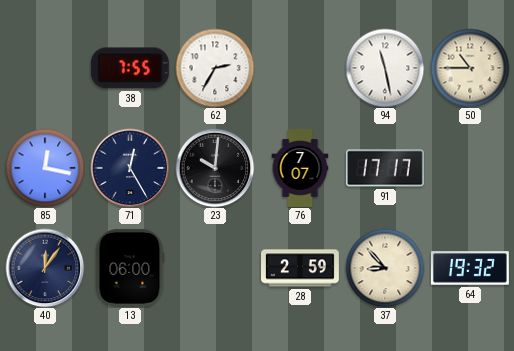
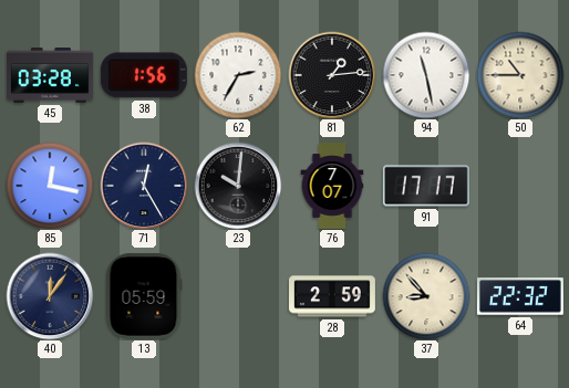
45: none -> 03:28
38: 7:55 -> 1:56
81: none -> 1:14
13: 06:00 -> 05:59
64: 19:32 -> 22:32
